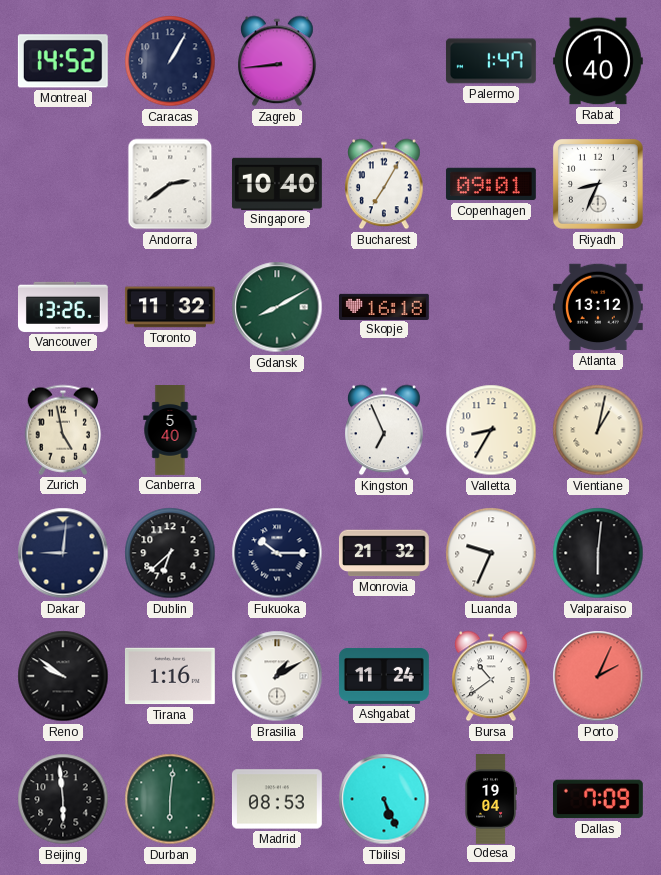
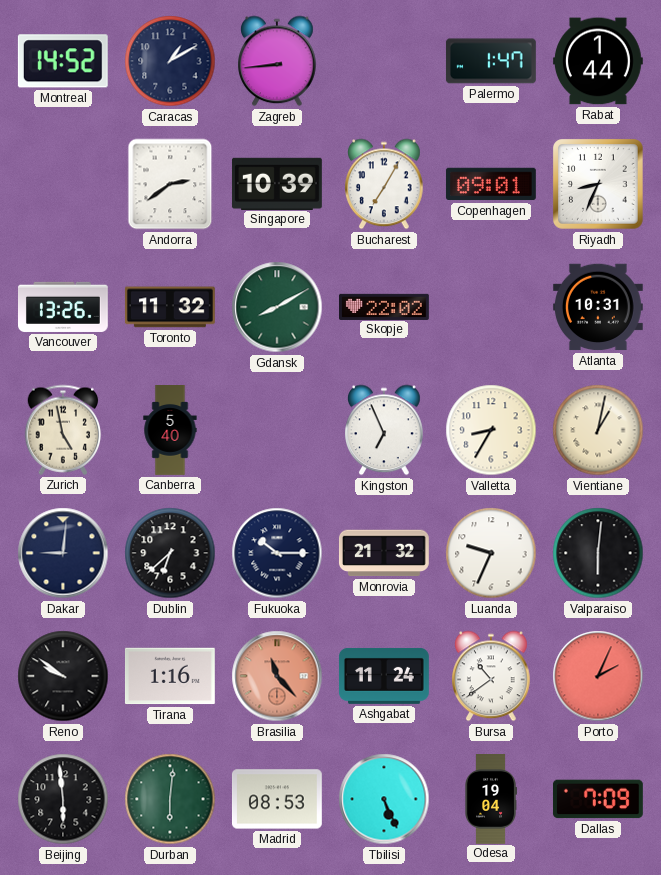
Caracas: 1:05 -> 1:10
Rabat: 1:40 -> 1:44
Singapore: 10:40 -> 10:39
Skopje: 16:18 -> 22:02
Atlanta: 13:12 -> 10:31
Brasilia: 1:10 -> 11:23
Brasilia dial: white -> salmon
